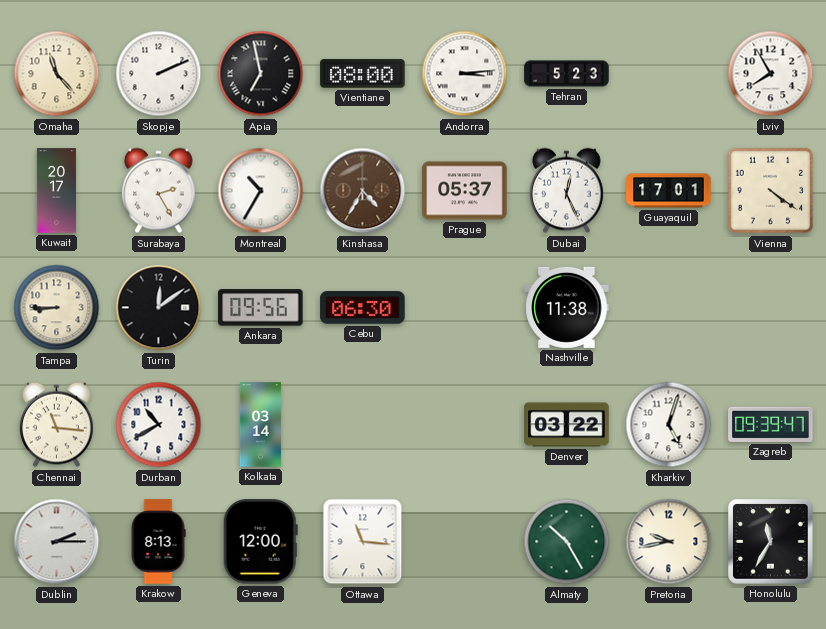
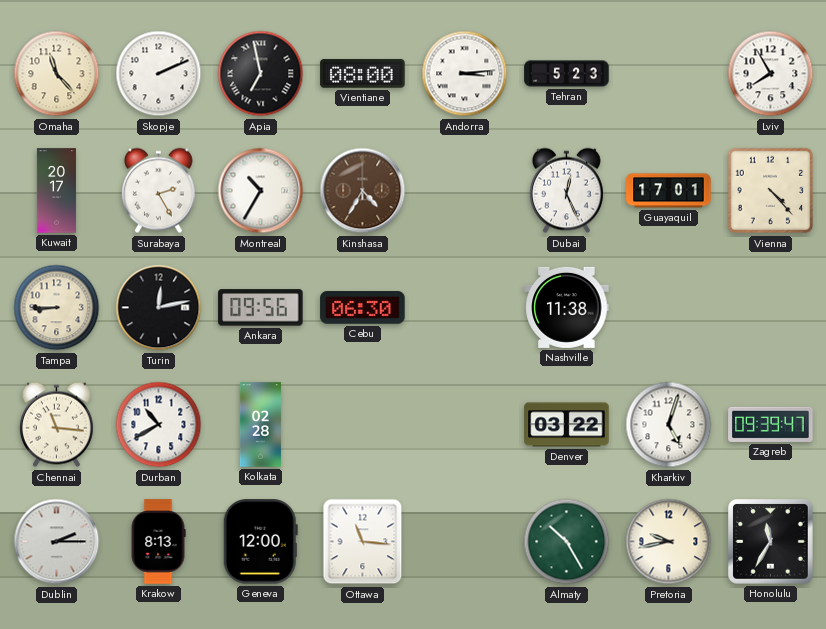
Prague: 05:37 -> none
Vienna: 4:21 -> 4:23
Turin: 12:09 -> 12:13
Kolkata: 03:14 -> 02:28
